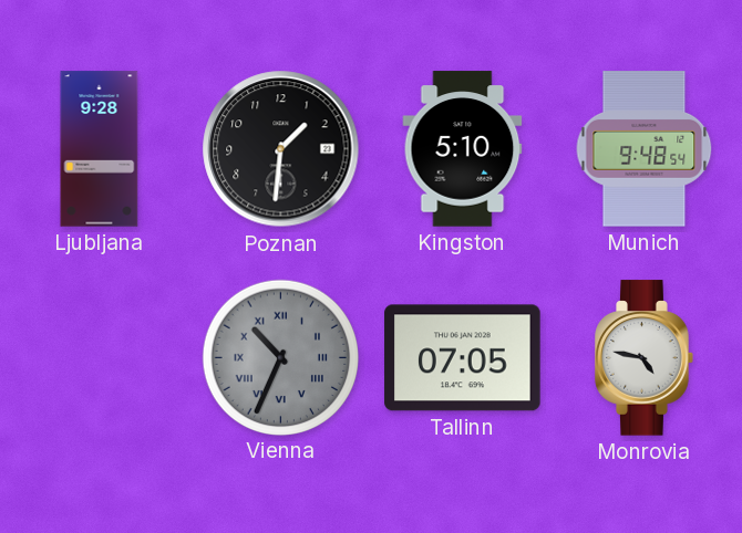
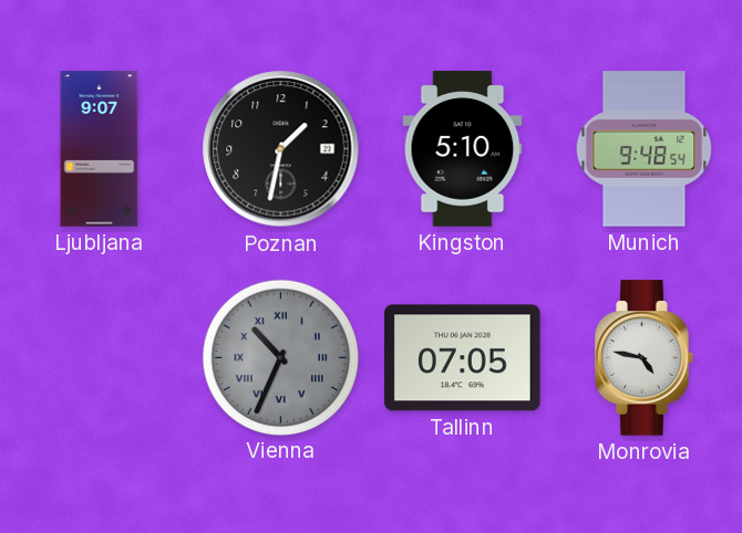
Ljubljana: 9:28 -> 9:07
Poznan: 1:31 -> 1:32
